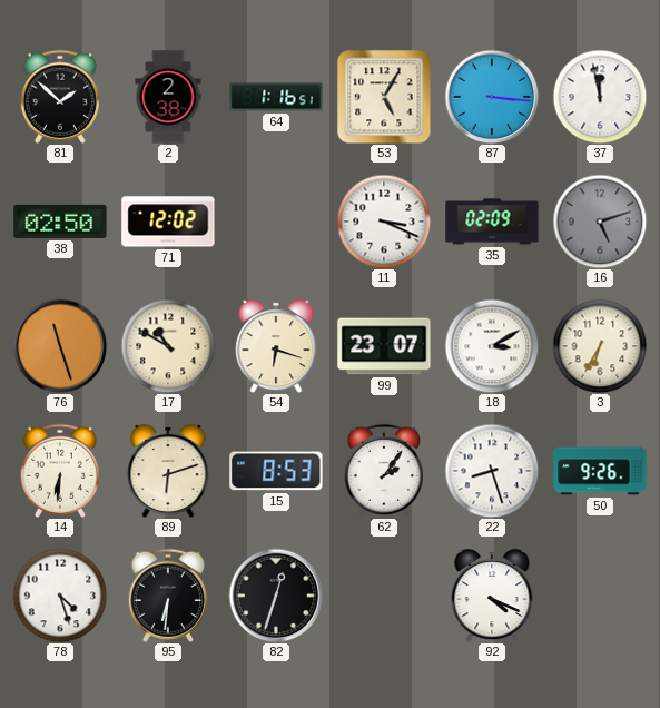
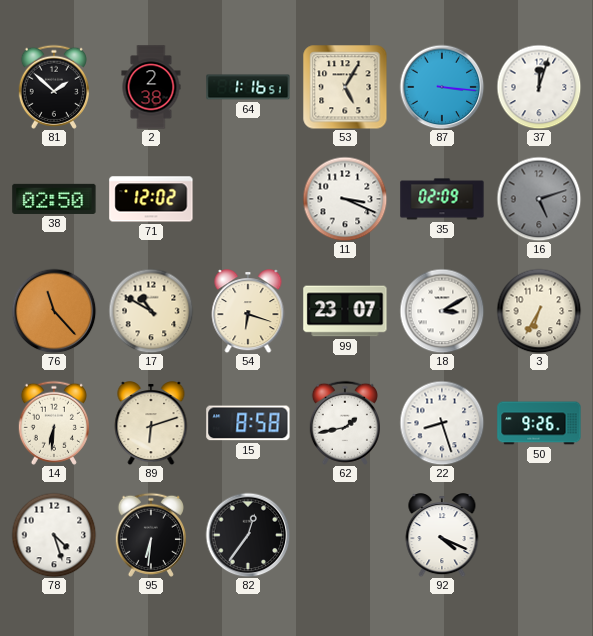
37: 11:58 -> 12:03
76: 11:27 -> 11:23
15: 8:53 -> 8:58
62: 2:06 -> 1:43
82: 12:33 -> 12:36
